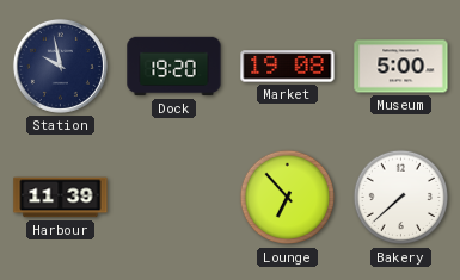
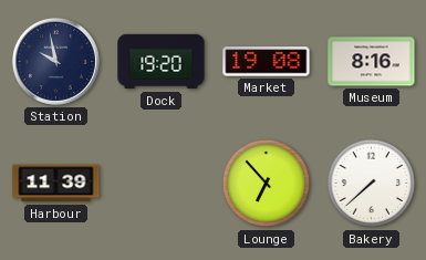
Museum: 5:00 -> 8:16
